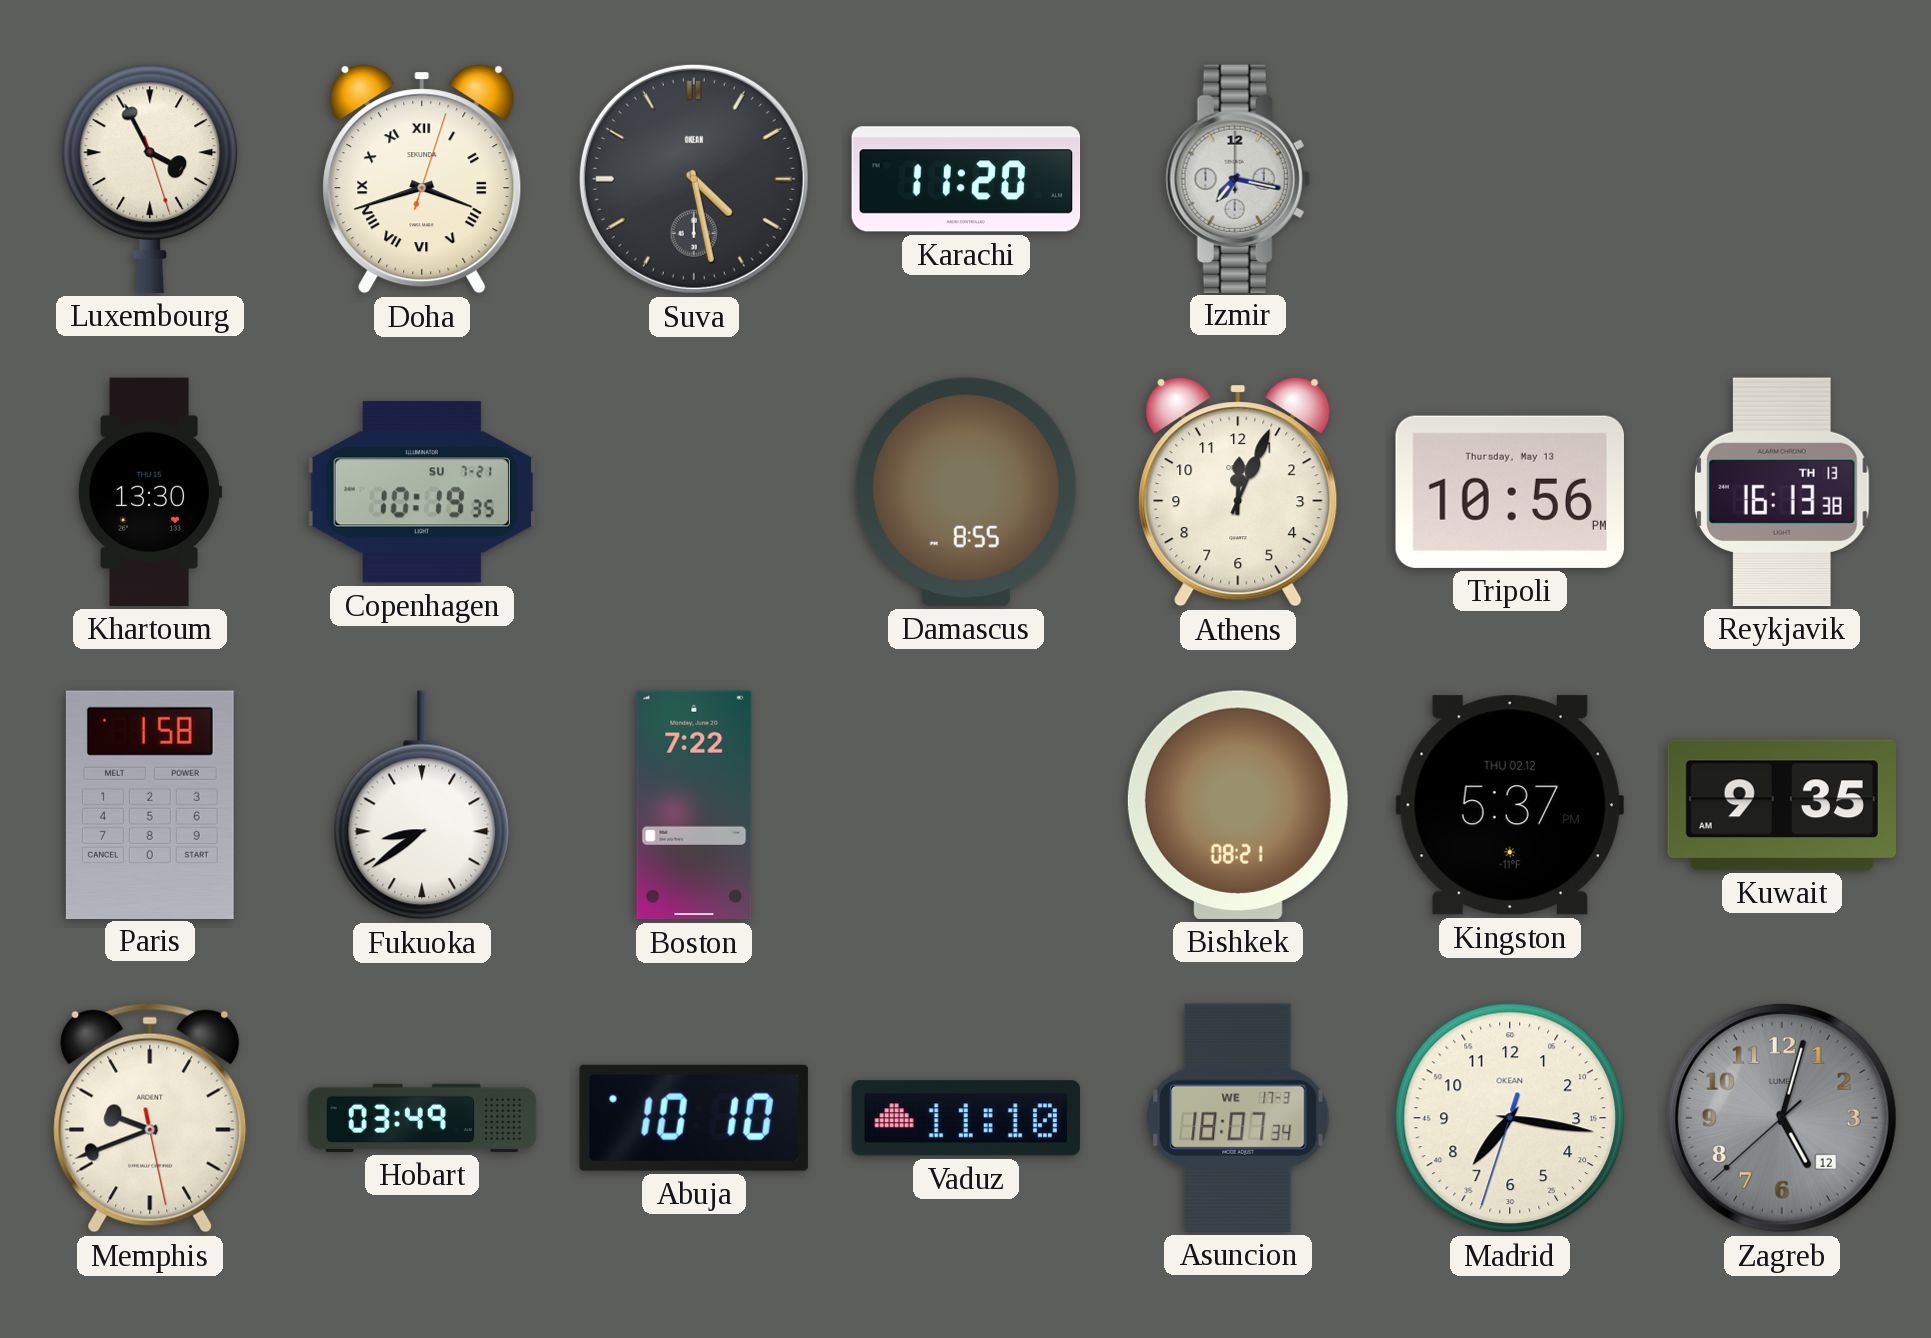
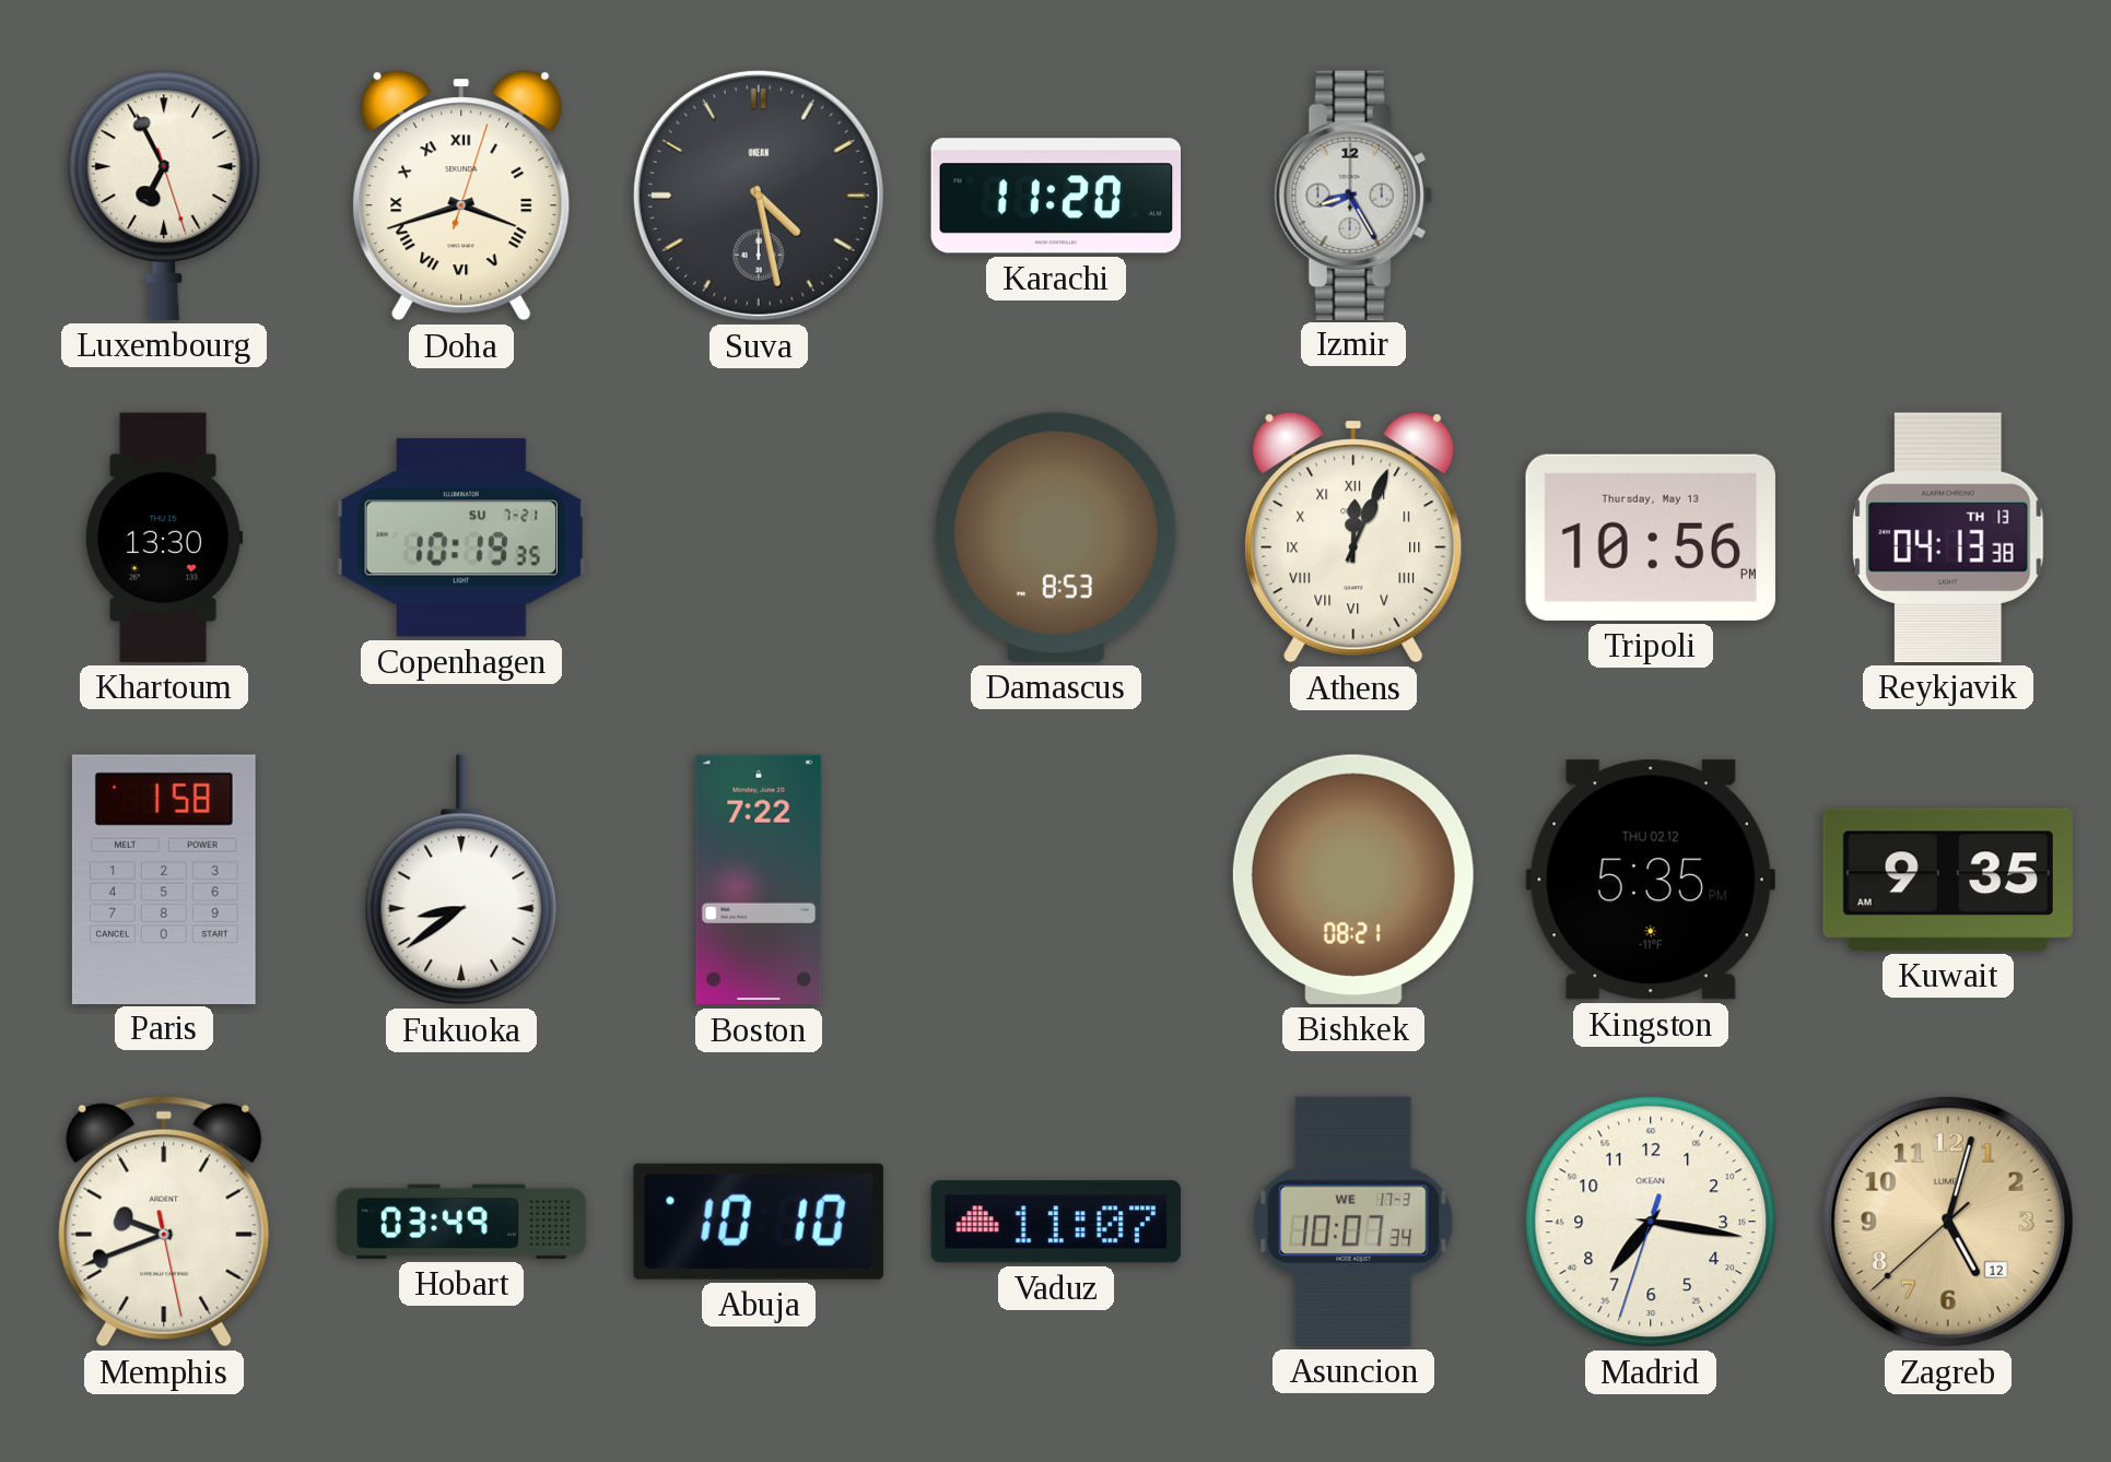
Luxembourg: 3:55 -> 6:55
Izmir: 7:17 -> 8:25
Damascus: 8:55 -> 8:53
Athens numerals: Arabic -> Roman
Reykjavik: 16:13 -> 04:13
Kingston: 5:37 -> 5:35
Vaduz: 11:10 -> 11:07
Asuncion: 18:07 -> 10:07
Zagreb dial: grey -> champagne
